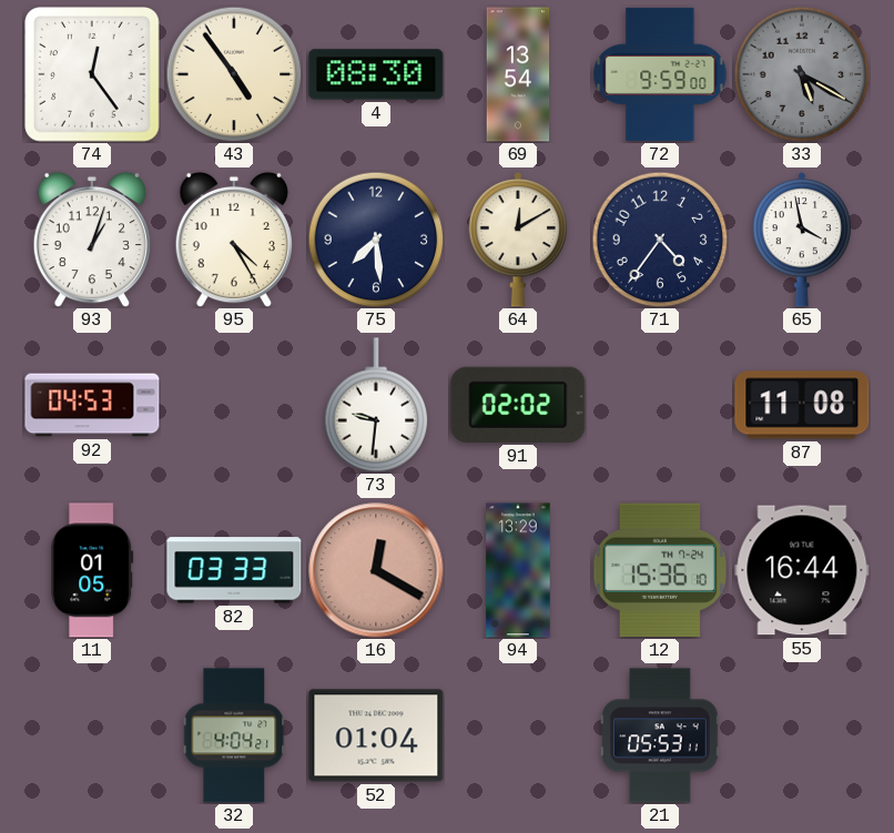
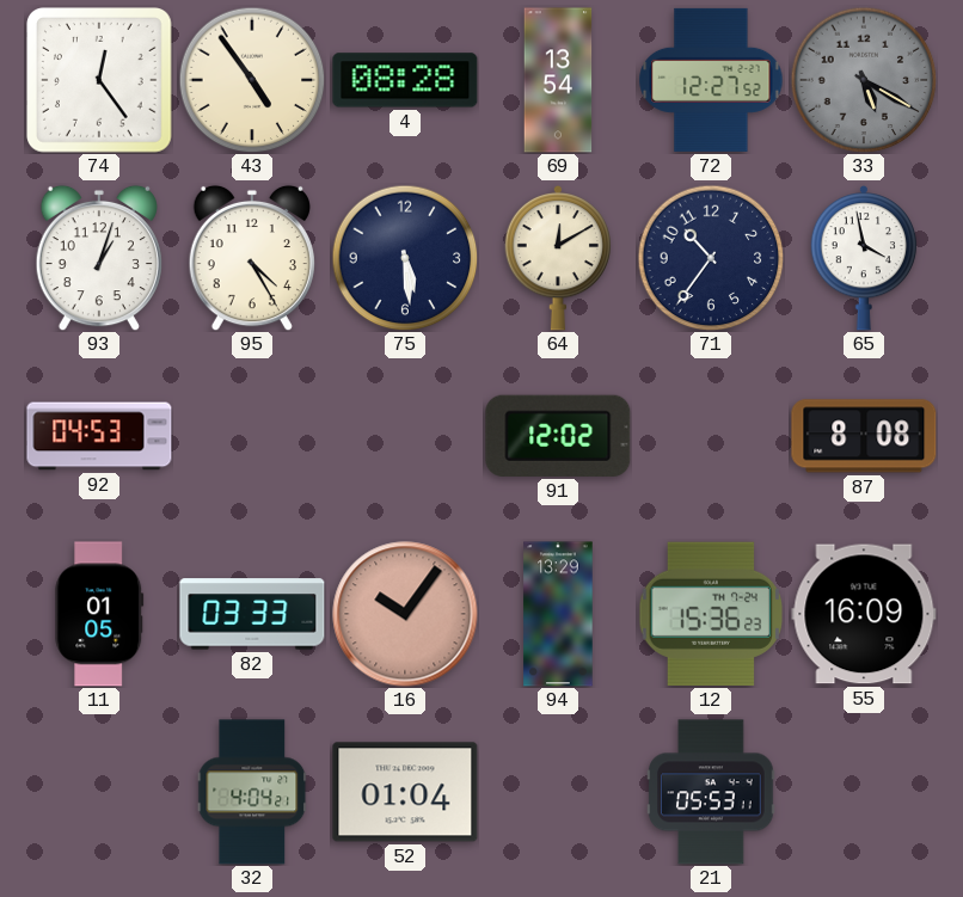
4: 08:30 -> 08:28
72: 9:59 -> 12:27
75: 7:29 -> 5:29
71: 4:36 -> 10:36
73: 9:31 -> none
91: 02:02 -> 12:02
87: 11:08 -> 8:08
16: 12:20 -> 10:06
12: 15:36:10 -> 15:36:23
55: 16:44 -> 16:09
